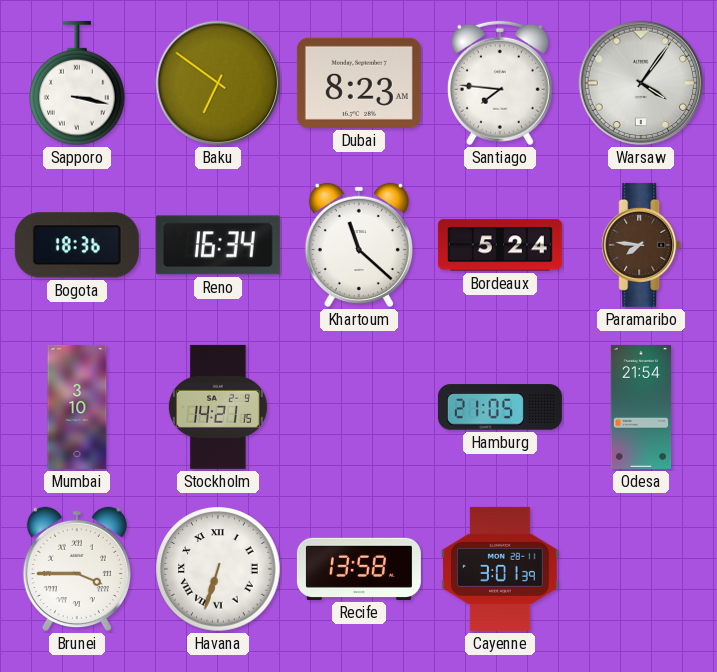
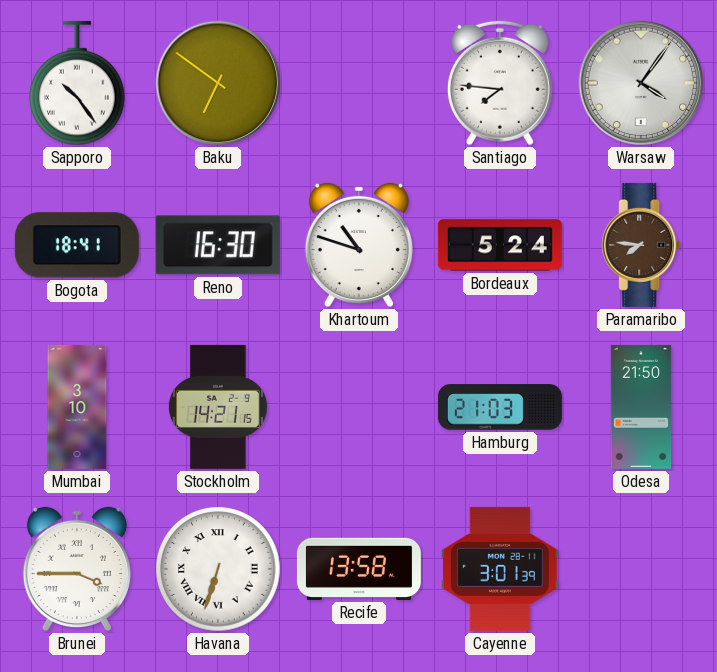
Sapporo: 3:17 -> 10:24
Dubai: 8:23 -> none
Bogota: 18:36 -> 18:41
Reno: 16:34 -> 16:30
Khartoum: 11:22 -> 10:48
Hamburg: 21:05 -> 21:03
Odesa: 21:54 -> 21:50
